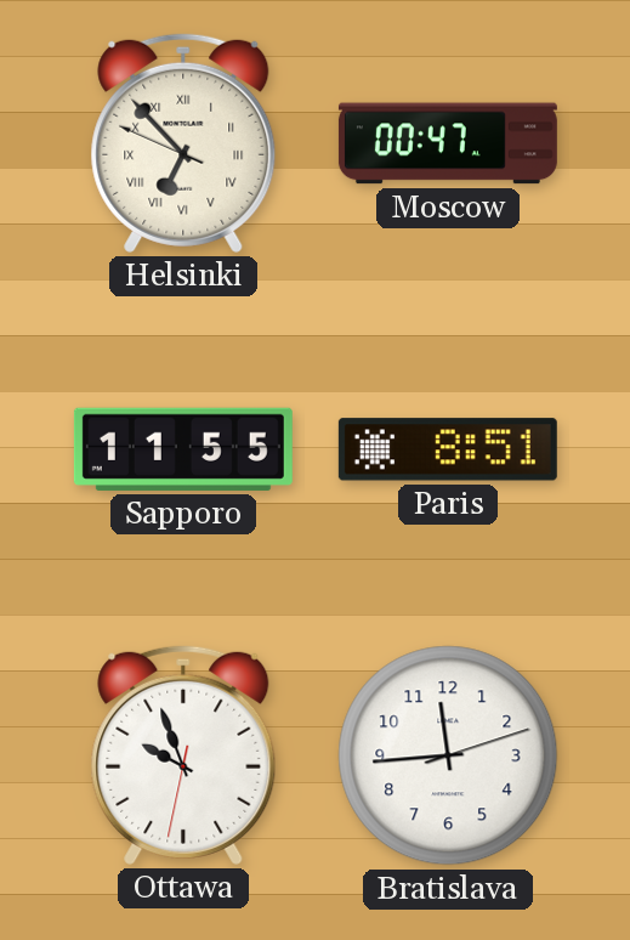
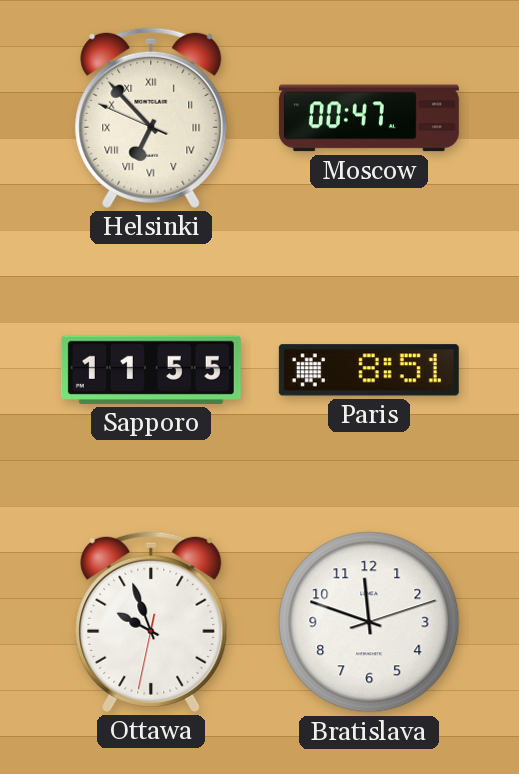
Bratislava: 11:44 -> 11:48
